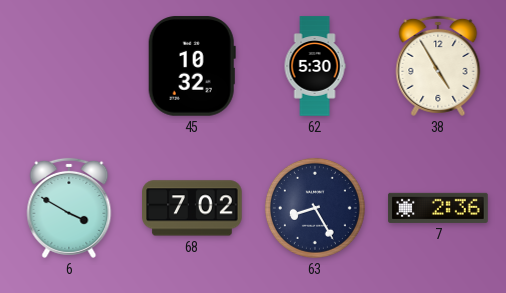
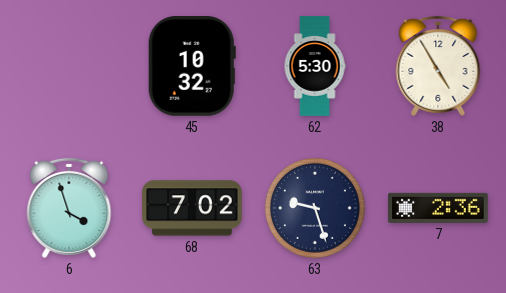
6: 3:50 -> 3:57
63: 8:25 -> 9:27
